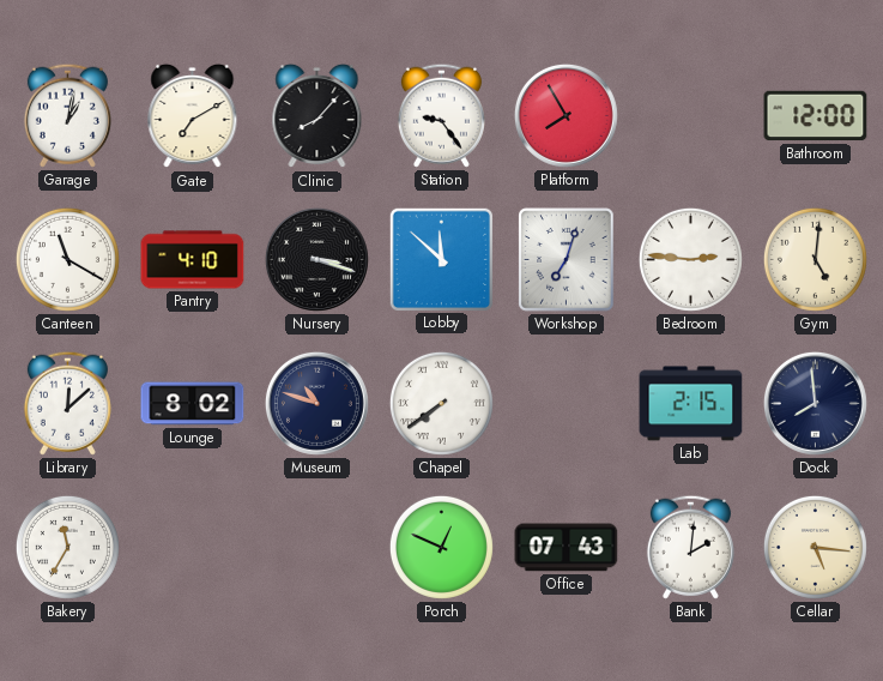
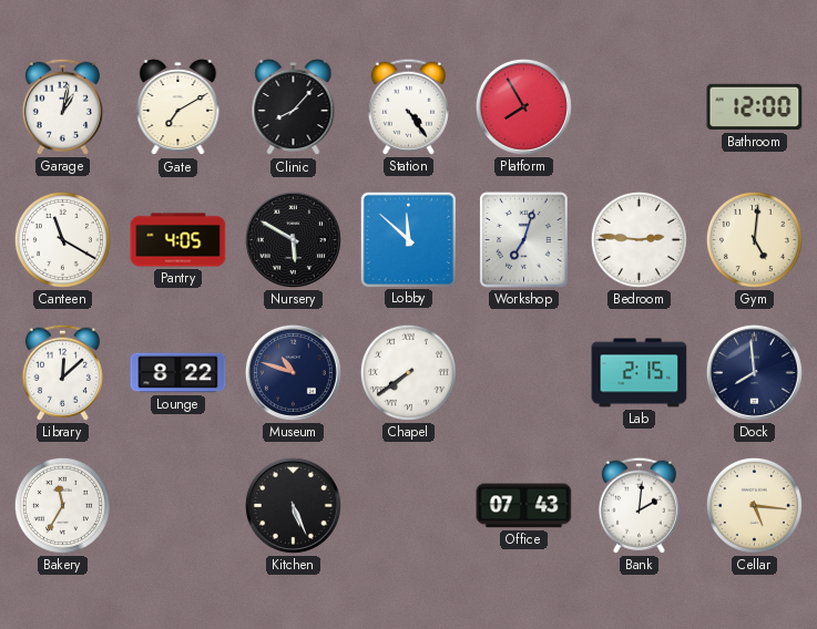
Station: 9:24 -> 4:24
Pantry: 4:10 -> 4:05
Nursery: 3:18 -> 5:50
Lounge: 8:02 -> 8:22
Kitchen: none -> 5:26
Porch: 12:49 -> none
